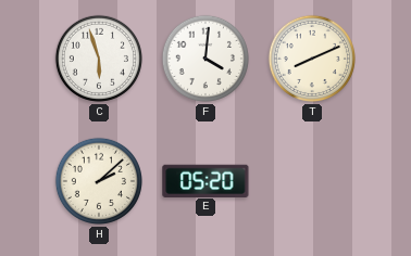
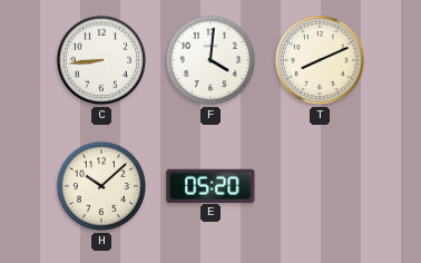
C: 5:57 -> 8:44
H: 2:08 -> 10:08
